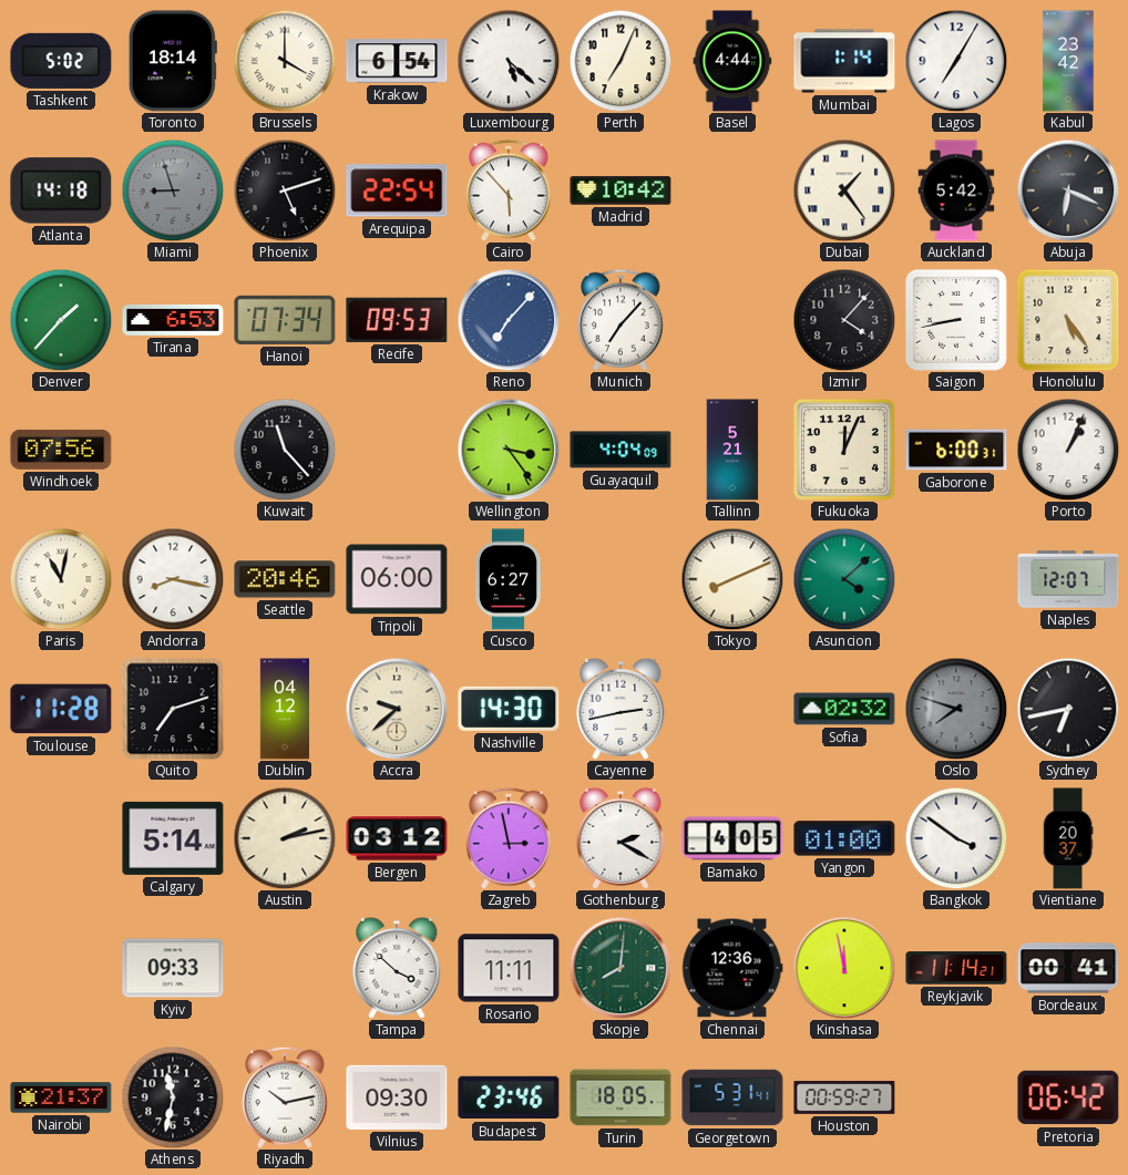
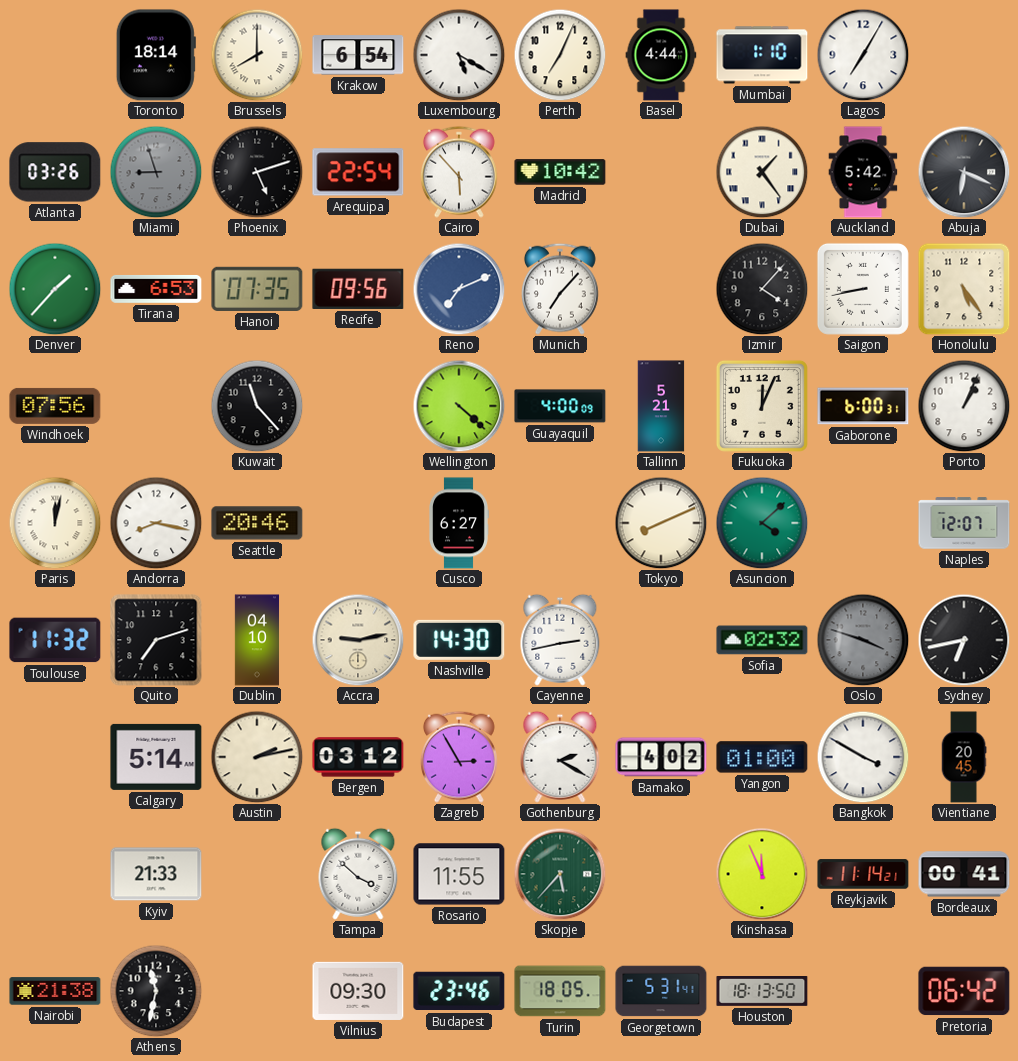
Tashkent: 5:02 -> none
Brussels: 4:00 -> 8:00
Luxembourg: 5:22 -> 5:20
Mumbai: 1:14 -> 1:10
Kabul: 23:42 -> none
Atlanta: 14:18 -> 03:26
Hanoi: 07:34 -> 07:35
Recife: 09:53 -> 09:56
Reno: 7:07 -> 7:11
Wellington: 3:24 -> 4:22
Guayaquil: 4:04 -> 4:00
Paris: 11:02 -> 12:02
Tripoli: 06:00 -> none
Toulouse: 11:28 -> 11:32
Dublin: 04:12 -> 04:10
Accra: 9:38 -> 9:13
Oslo: 7:48 -> 3:48
Zagreb: 2:58 -> 2:55
Bamako: 4:05 -> 4:02
Bangkok: 3:51 -> 3:50
Vientiane: 20:37 -> 20:45
Kyiv: 09:33 -> 21:33
Rosario: 11:11 -> 11:55
Skopje: 8:01 -> 5:37
Chennai: 12:36 -> none
Kinshasa: 11:58 -> 11:56
Nairobi: 21:37 -> 21:38
Riyadh: 10:13 -> none
Houston: 00:59 -> 18:13
